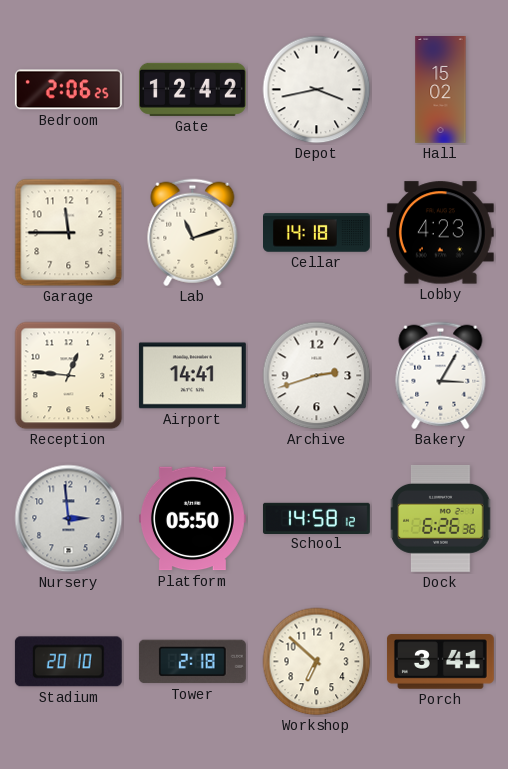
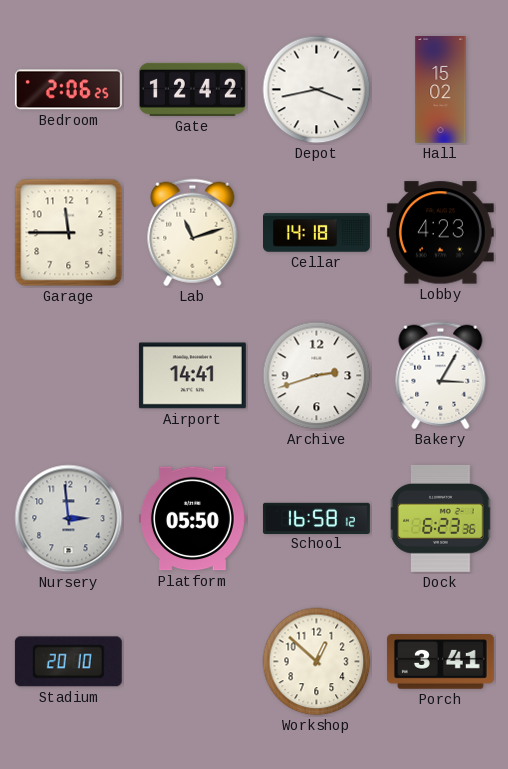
Reception: 12:46 -> none
School: 14:58 -> 16:58
Dock: 6:26 -> 6:23
Tower: 2:18 -> none
Workshop: 6:52 -> 12:52
